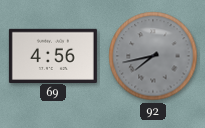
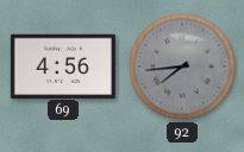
92: 7:43 -> 7:44
